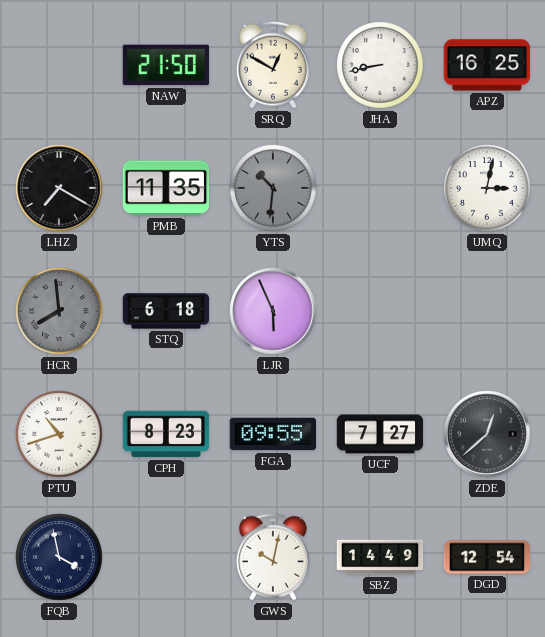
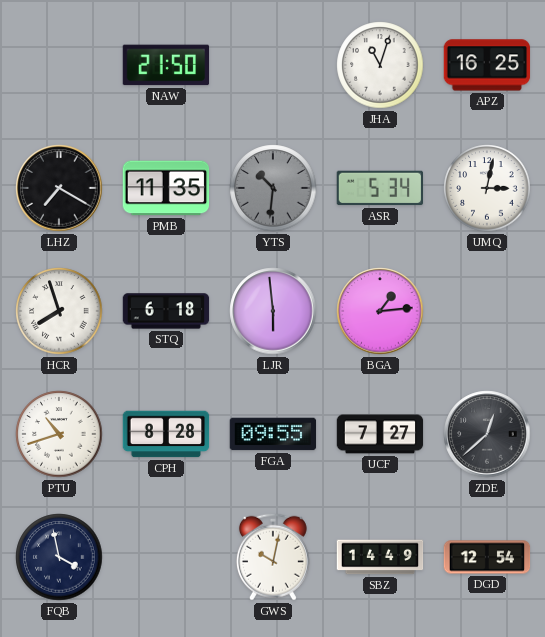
SRQ: 12:50 -> none
JHA: 8:43 -> 11:03
ASR: none -> 5:34
HCR: 7:59 -> 7:57
HCR dial: grey -> white
LJR: 5:56 -> 5:59
BGA: none -> 1:14
CPH: 8:23 -> 8:28
